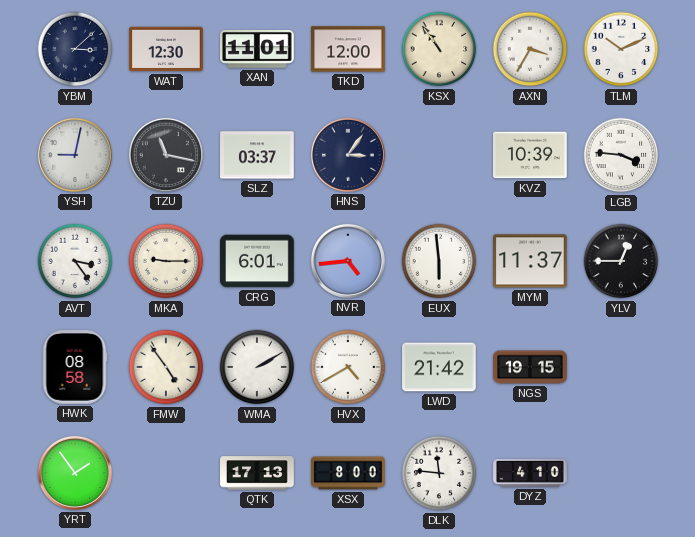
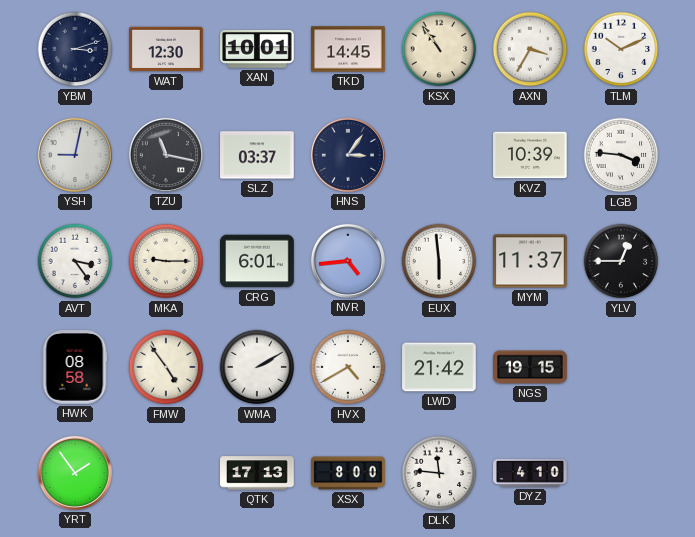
YBM: 3:08 -> 3:12
XAN: 11:01 -> 10:01
TKD: 12:00 -> 14:45
